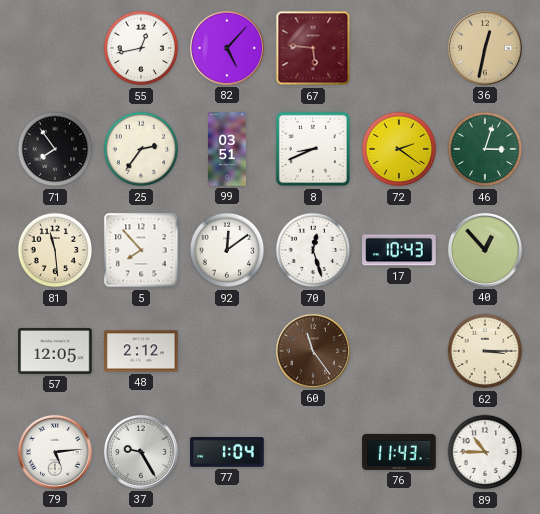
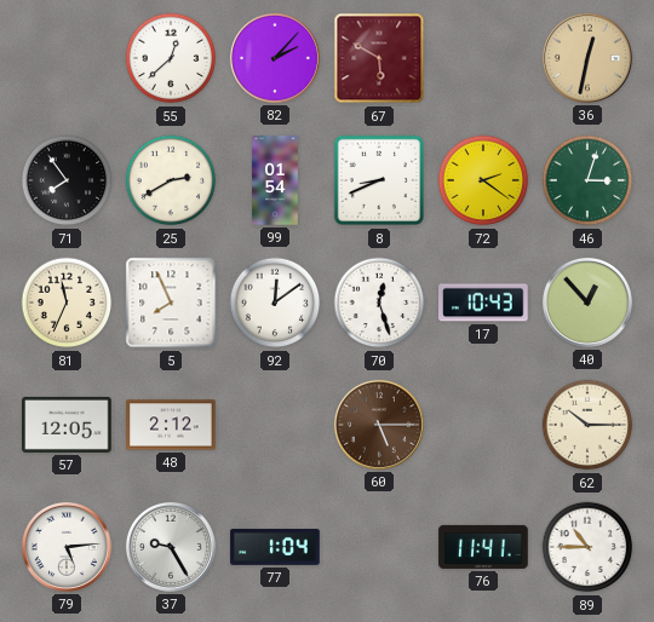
55: 12:43 -> 12:38
82: 5:07 -> 2:07
67: 5:46 -> 5:50
25: 2:36 -> 2:40
99: 03:51 -> 01:54
81: 11:29 -> 11:34
5: 7:53 -> 7:56
60: 11:24 -> 5:15
62: 3:15 -> 10:15
76: 11:43 -> 11:41
